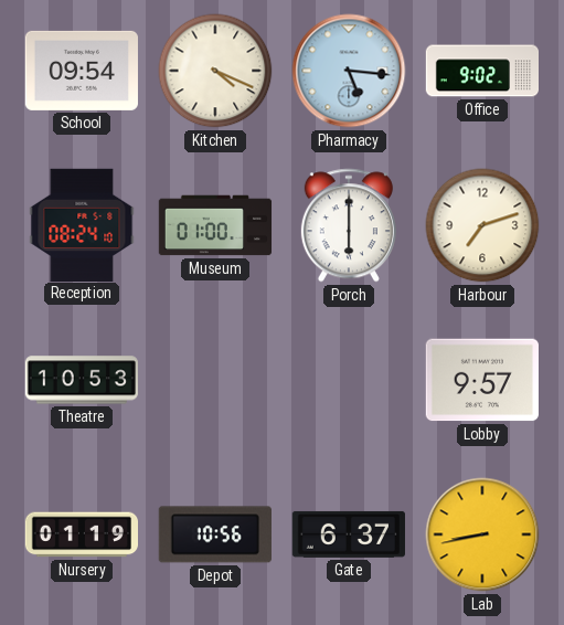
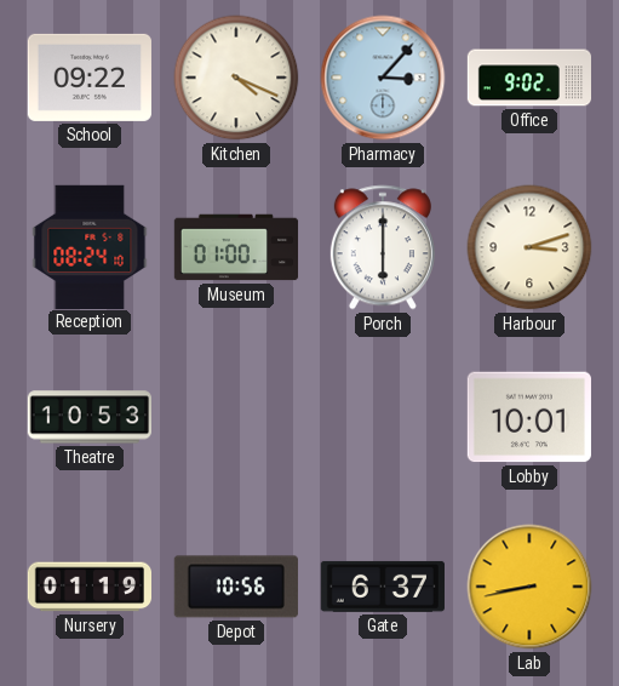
School: 09:54 -> 09:22
Pharmacy: 5:16 -> 3:07
Harbour: 7:12 -> 3:12
Lobby: 9:57 -> 10:01
